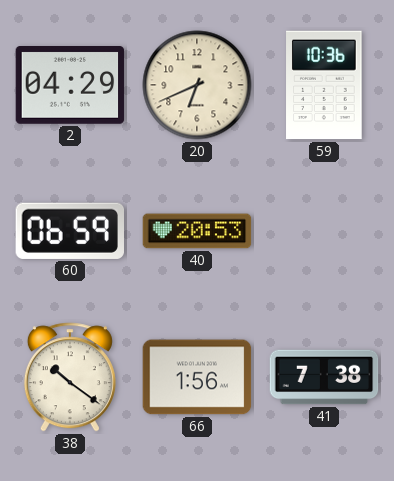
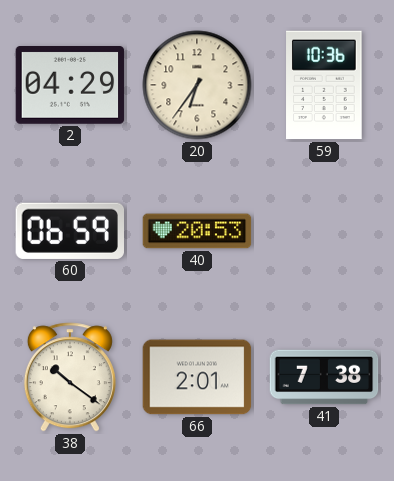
20: 6:41 -> 6:36
66: 1:56 -> 2:01
